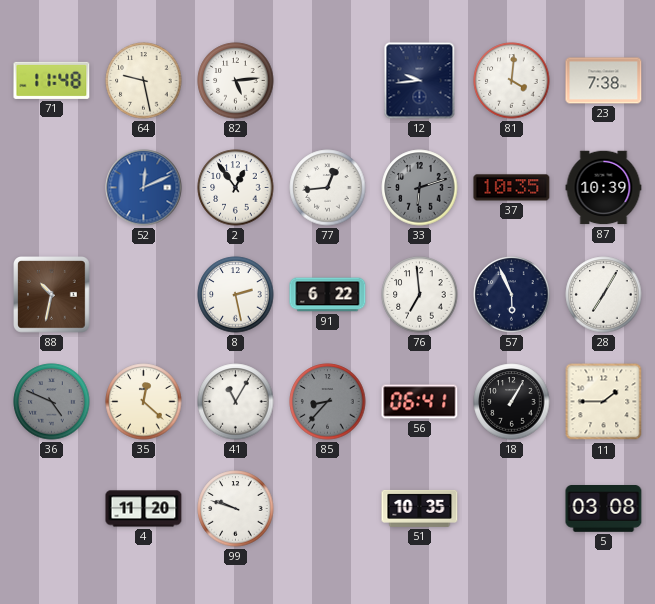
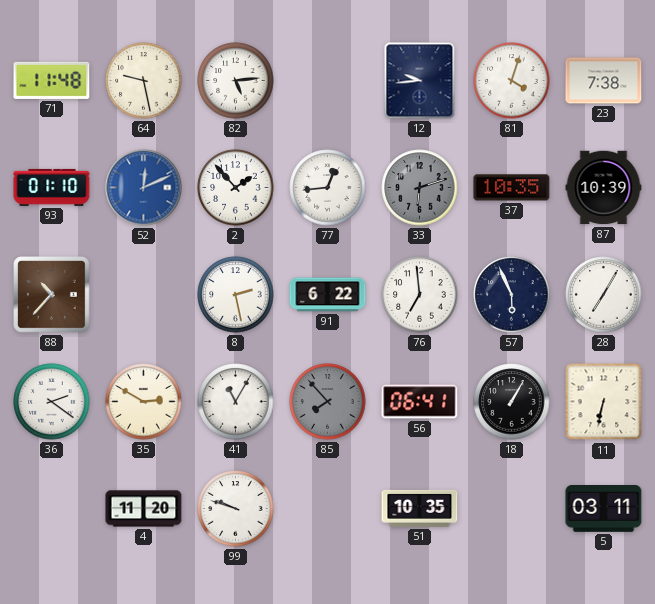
81: 4:01 -> 4:03
93: none -> 01:10
2: 12:54 -> 1:53
88: 10:32 -> 10:37
36: 4:49 -> 2:21
36 dial: grey -> white
35: 12:22 -> 2:50
85: 8:37 -> 7:53
11: 1:45 -> 6:32
5: 03:08 -> 03:11
